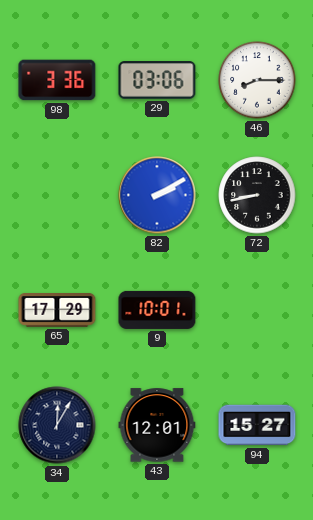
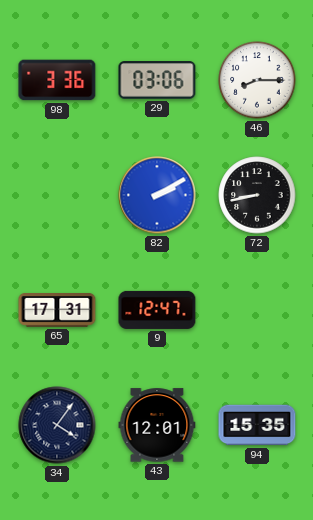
65: 17:29 -> 17:31
9: 10:01 -> 12:47
34: 12:05 -> 4:06
94: 15:27 -> 15:35
